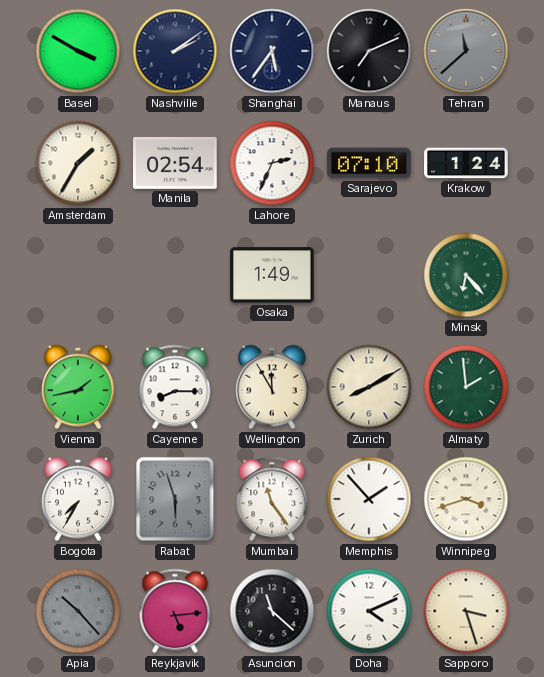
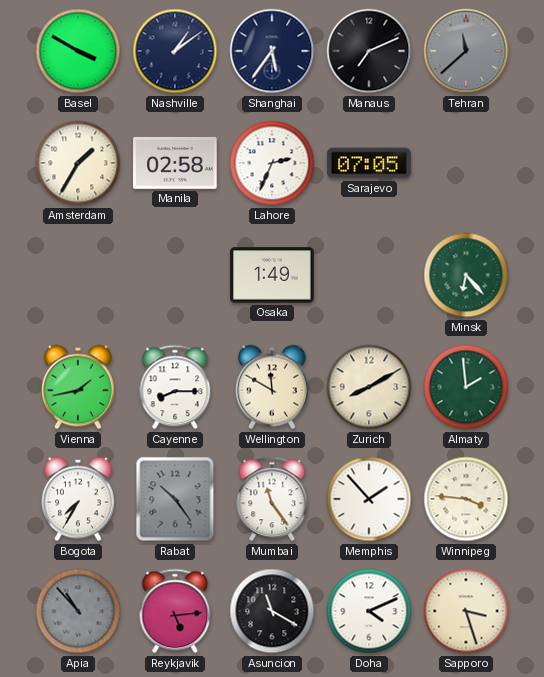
Nashville: 2:09 -> 1:09
Manila: 02:54 -> 02:58
Sarajevo: 07:10 -> 07:05
Krakow: 1:24 -> none
Wellington: 11:55 -> 11:50
Rabat: 5:57 -> 10:24
Winnipeg: 3:42 -> 3:46
Apia: 10:23 -> 10:53
Asuncion: 11:22 -> 11:20
